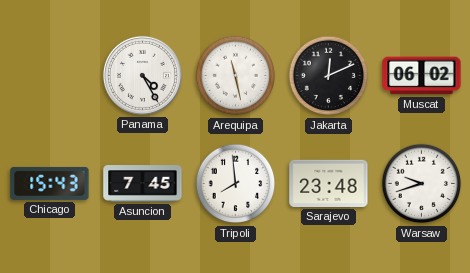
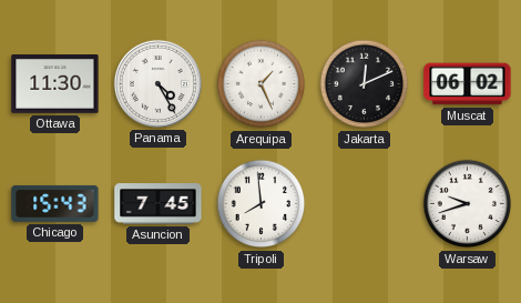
Ottawa: none -> 11:30
Arequipa: 11:28 -> 1:26
Sarajevo: 23:48 -> none
